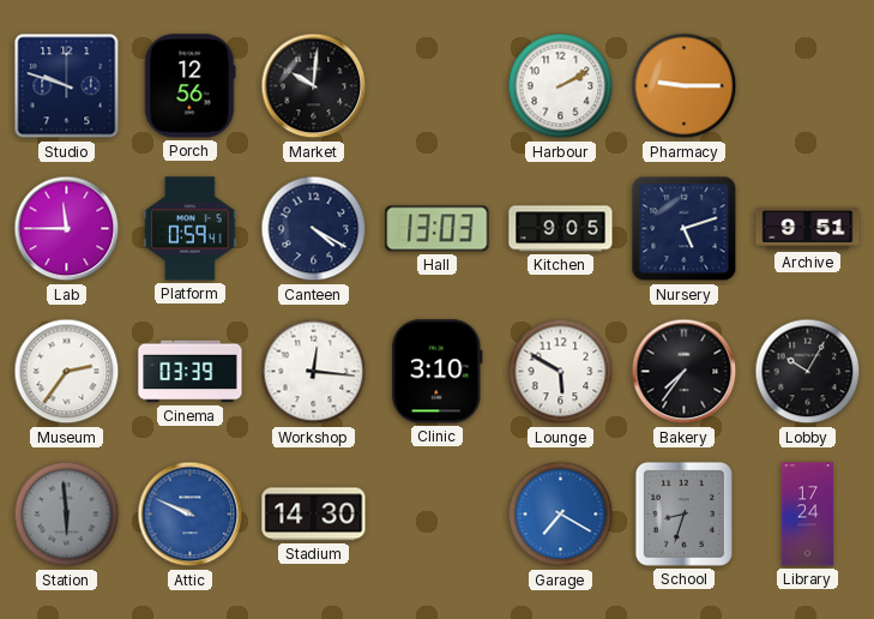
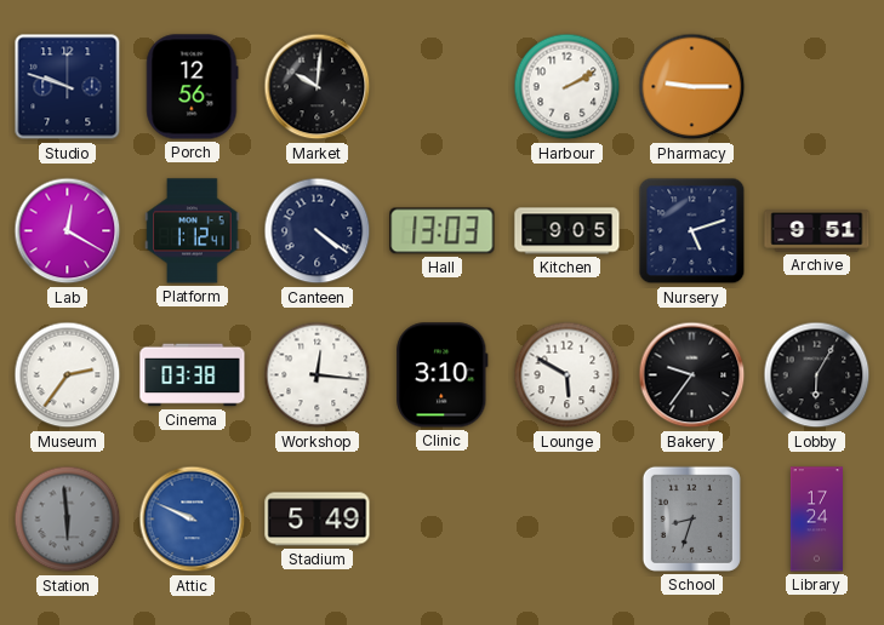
Lab: 11:45 -> 12:20
Platform: 0:59 -> 1:12
Canteen: 4:20 -> 4:21
Cinema: 03:39 -> 03:38
Bakery: 7:36 -> 9:36
Lobby: 10:05 -> 6:05
Stadium: 14:30 -> 5:49
Garage: 7:20 -> none
